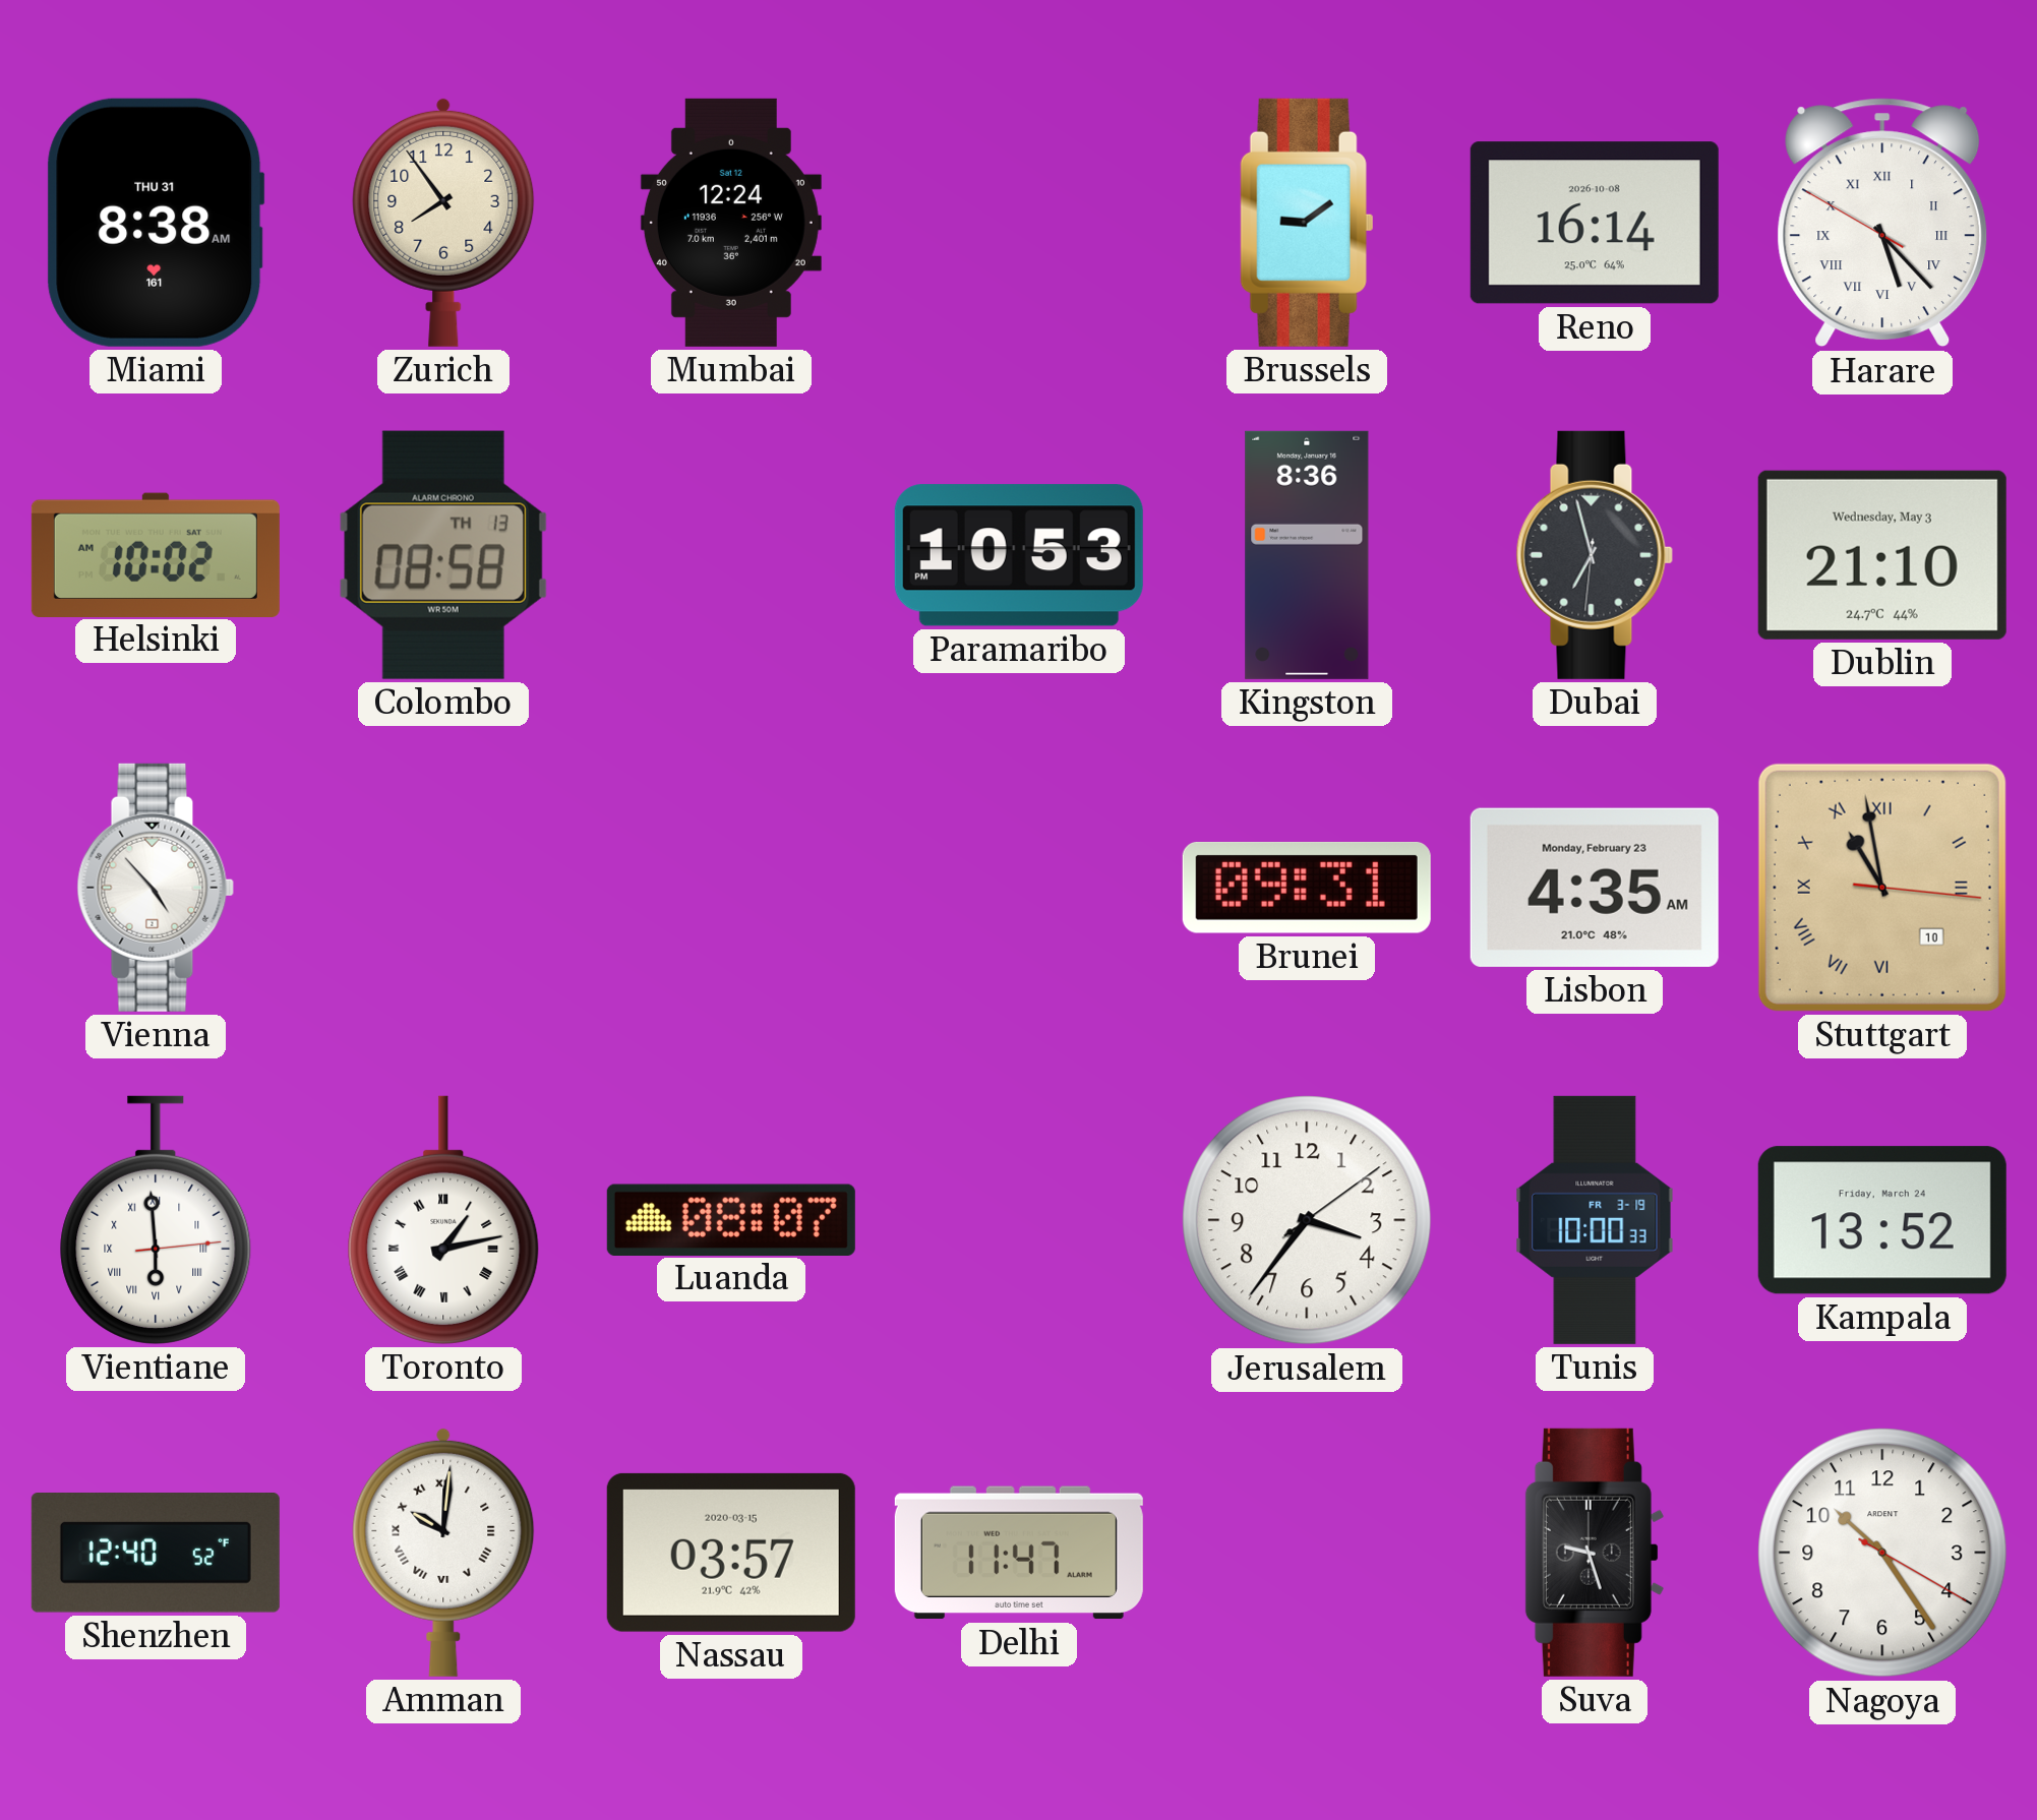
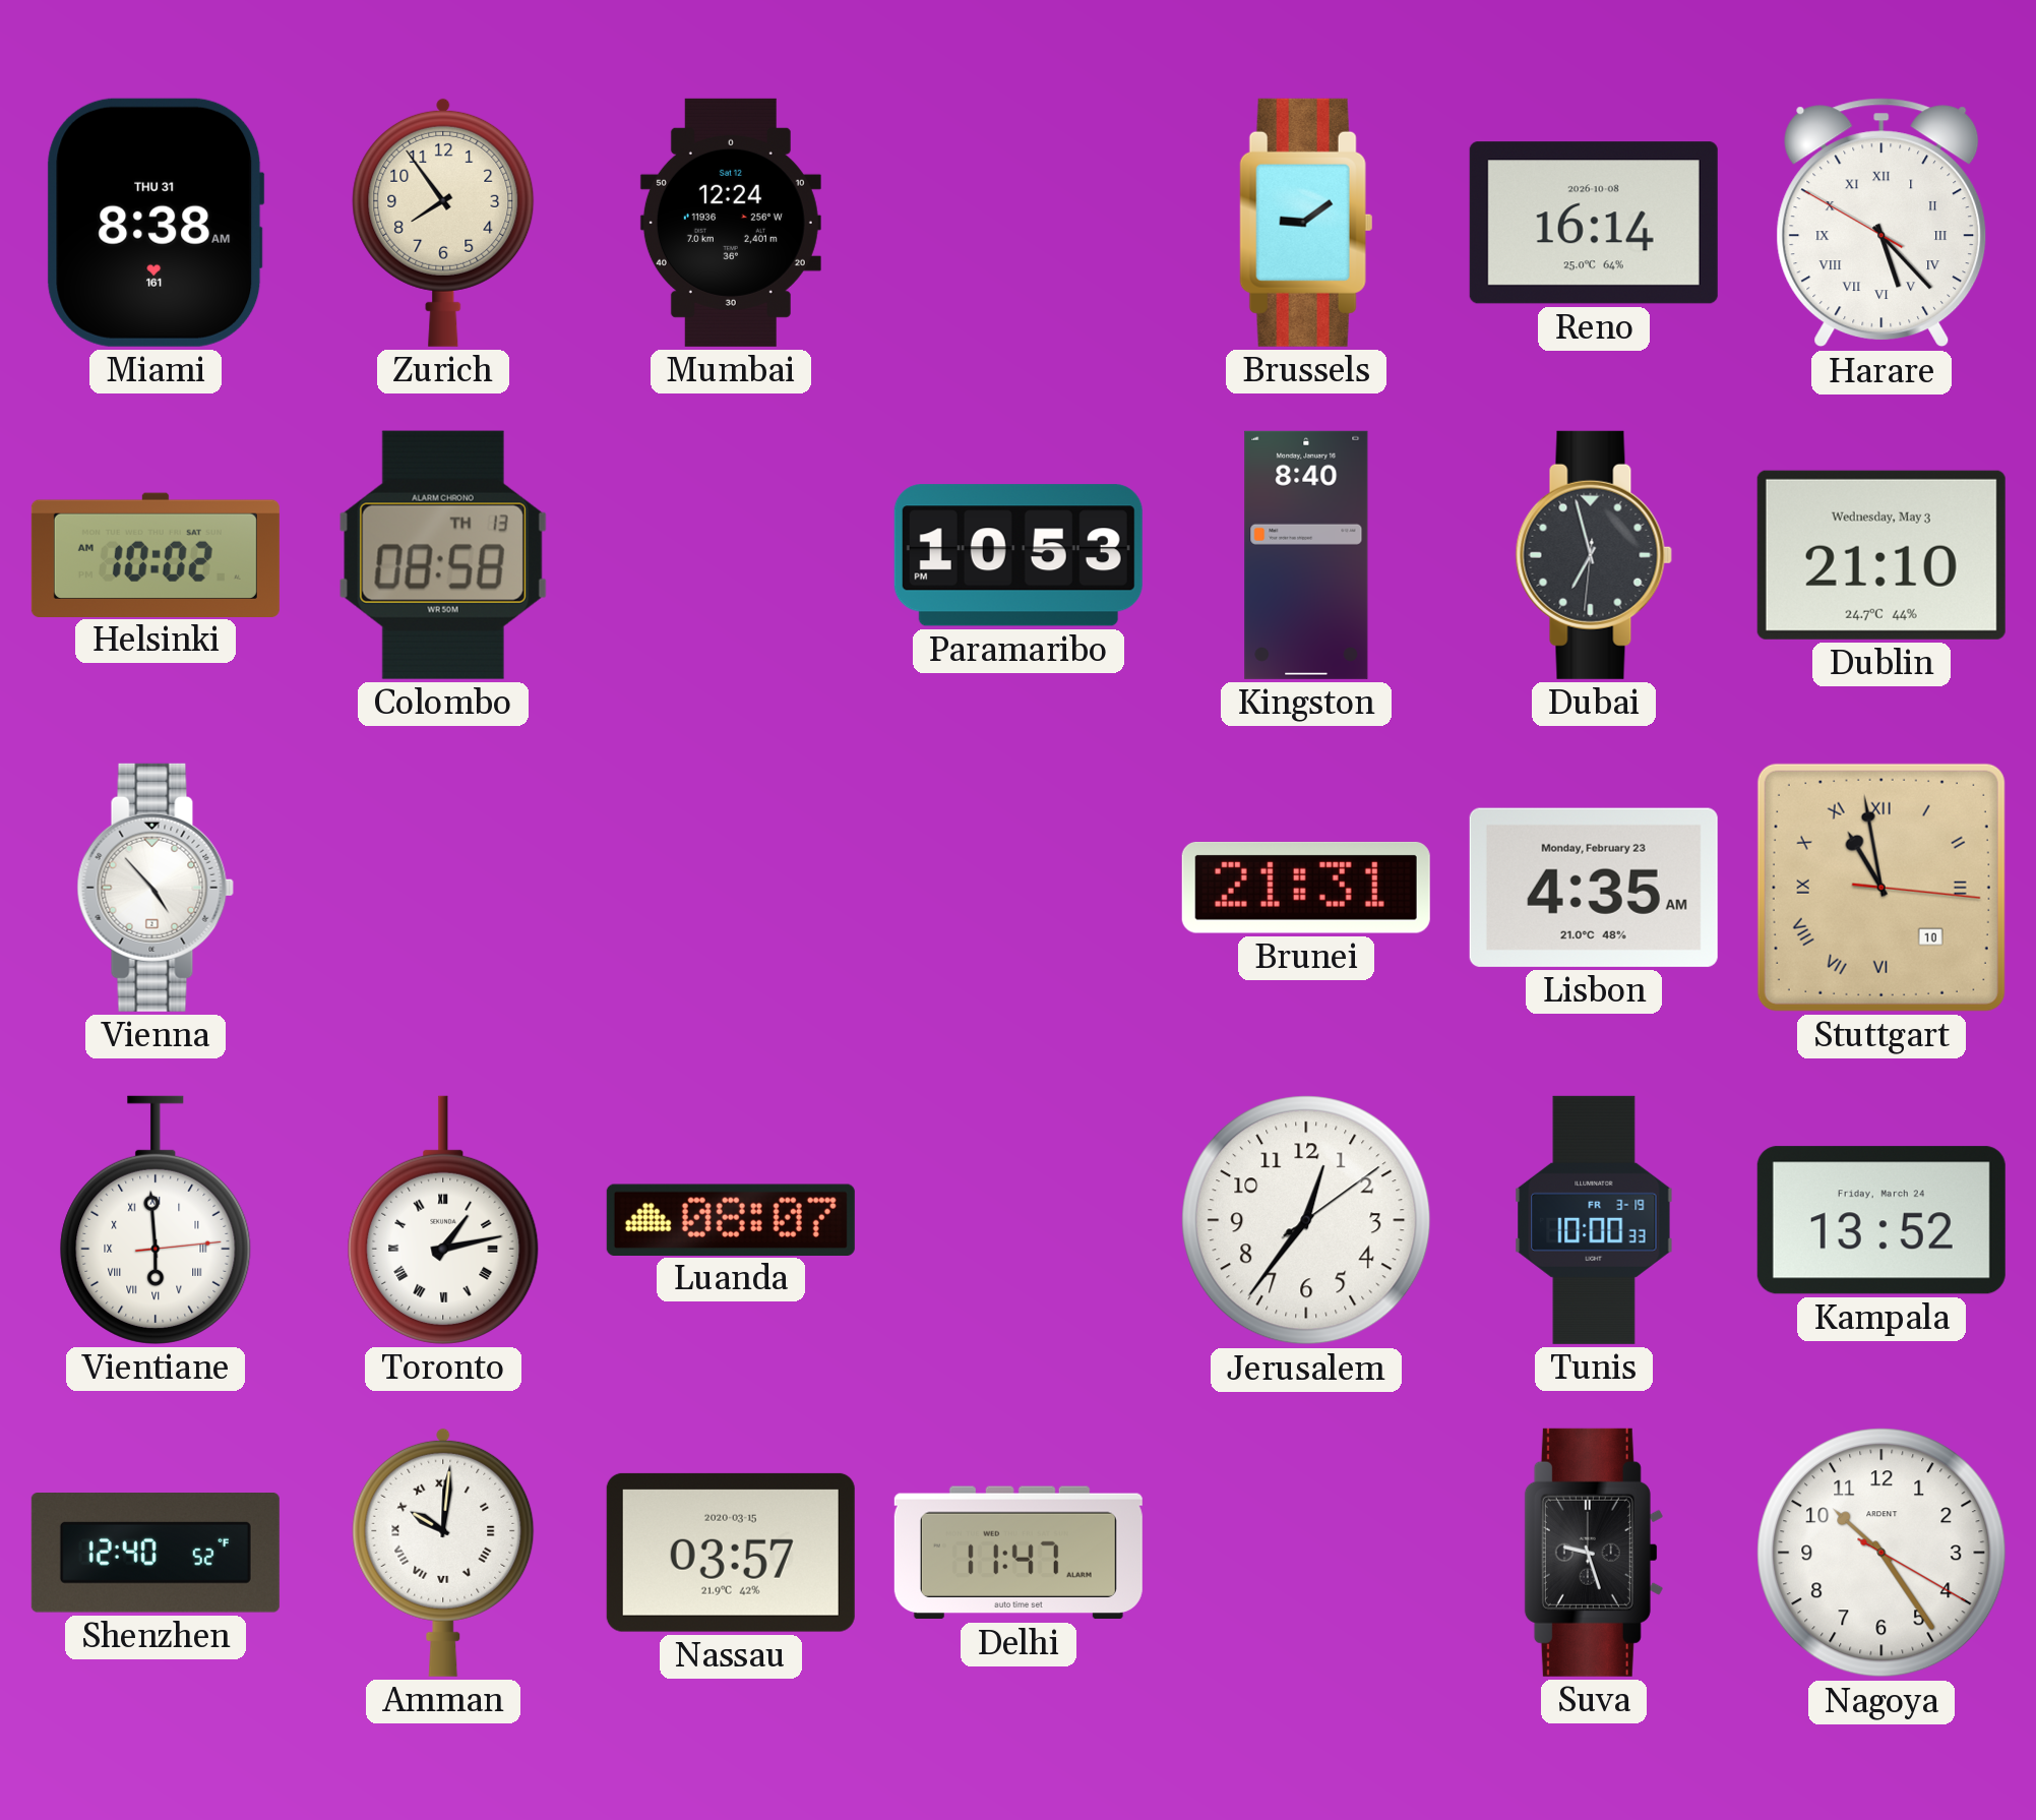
Kingston: 8:36 -> 8:40
Brunei: 09:31 -> 21:31
Jerusalem: 3:36 -> 12:36
